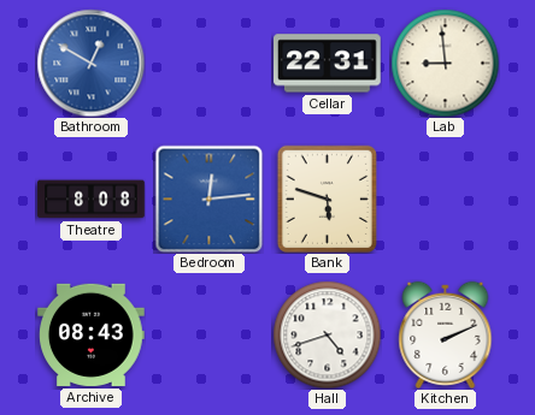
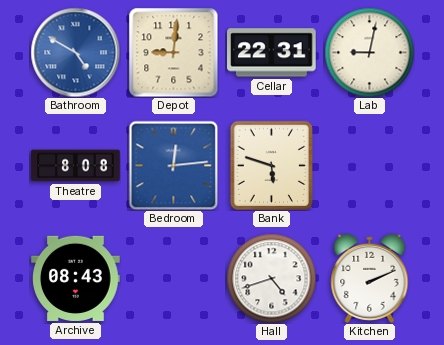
Bathroom: 12:50 -> 4:50
Depot: none -> 9:01
Lab: 8:59 -> 9:02
